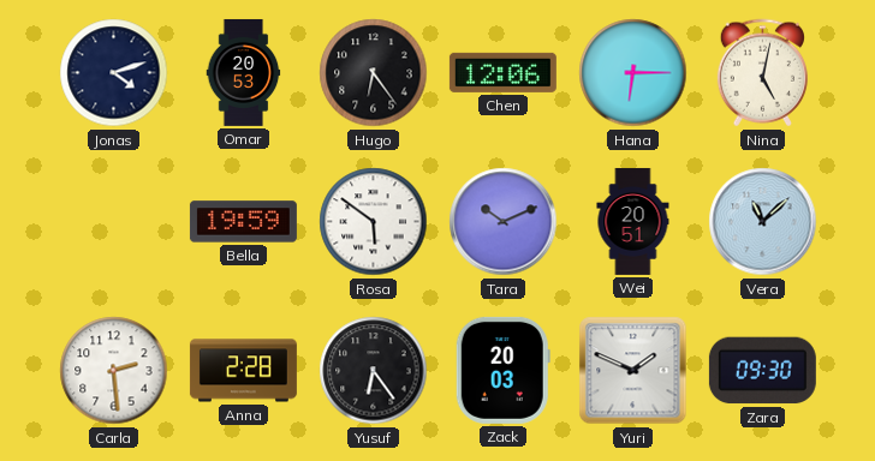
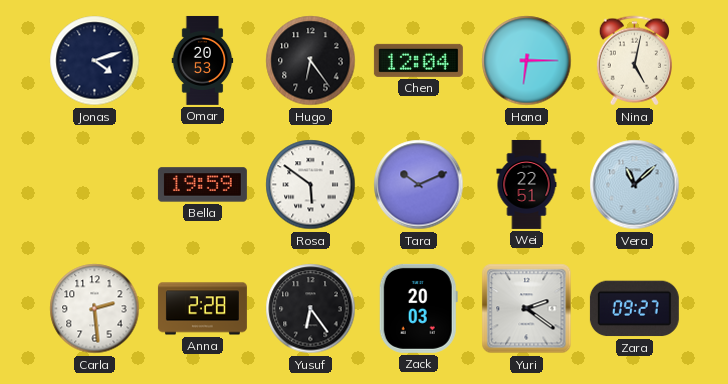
Chen: 12:06 -> 12:04
Wei: 20:51 -> 22:51
Yuri: 1:49 -> 2:21
Zara: 09:30 -> 09:27
